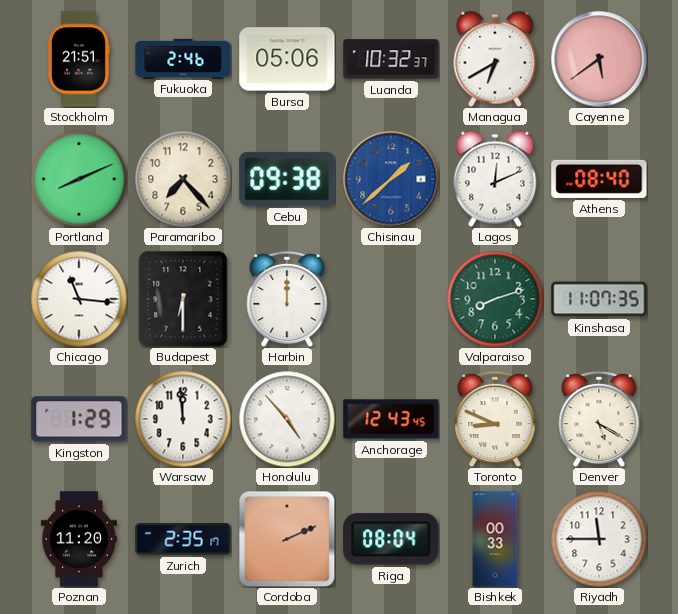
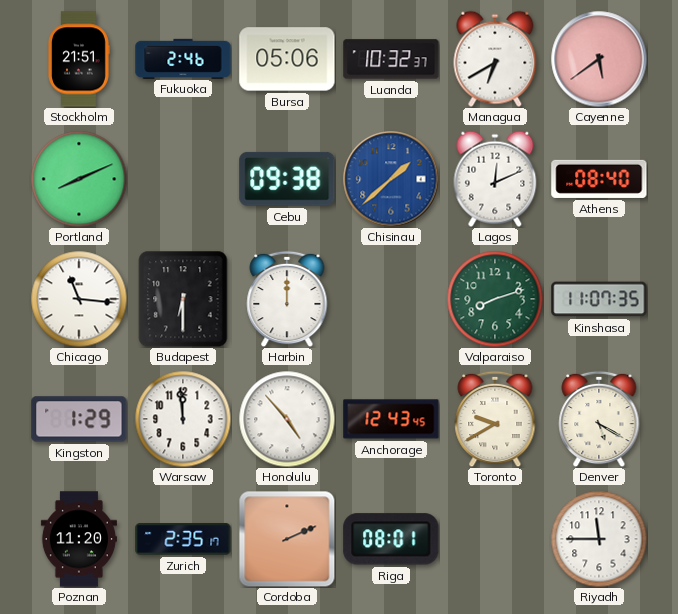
Paramaribo: 7:23 -> none
Toronto: 8:49 -> 9:40
Riga: 08:04 -> 08:01
Bishkek: 00:33 -> none
